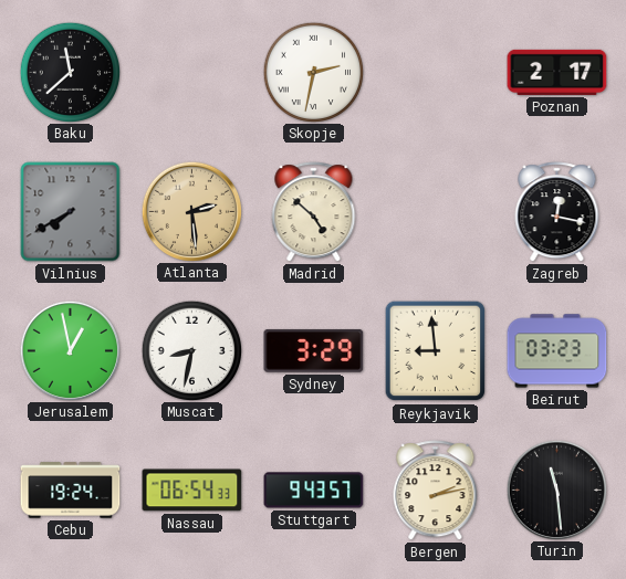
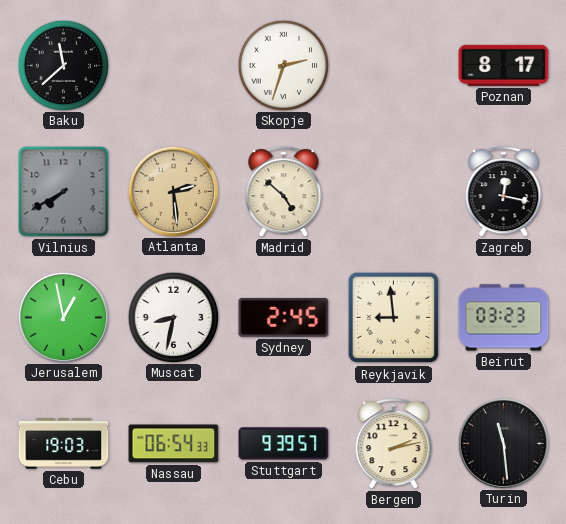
Skopje: 2:32 -> 2:33
Poznan: 2:17 -> 8:17
Sydney: 3:29 -> 2:45
Cebu: 19:24 -> 19:03
Stuttgart: 9:43 -> 9:39
